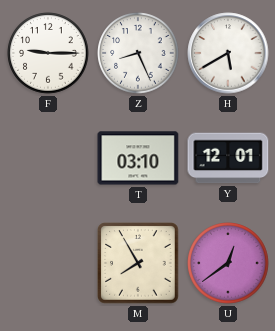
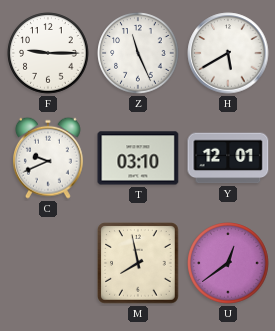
Z: 8:26 -> 11:26
C: none -> 9:41
M: 7:55 -> 7:58
